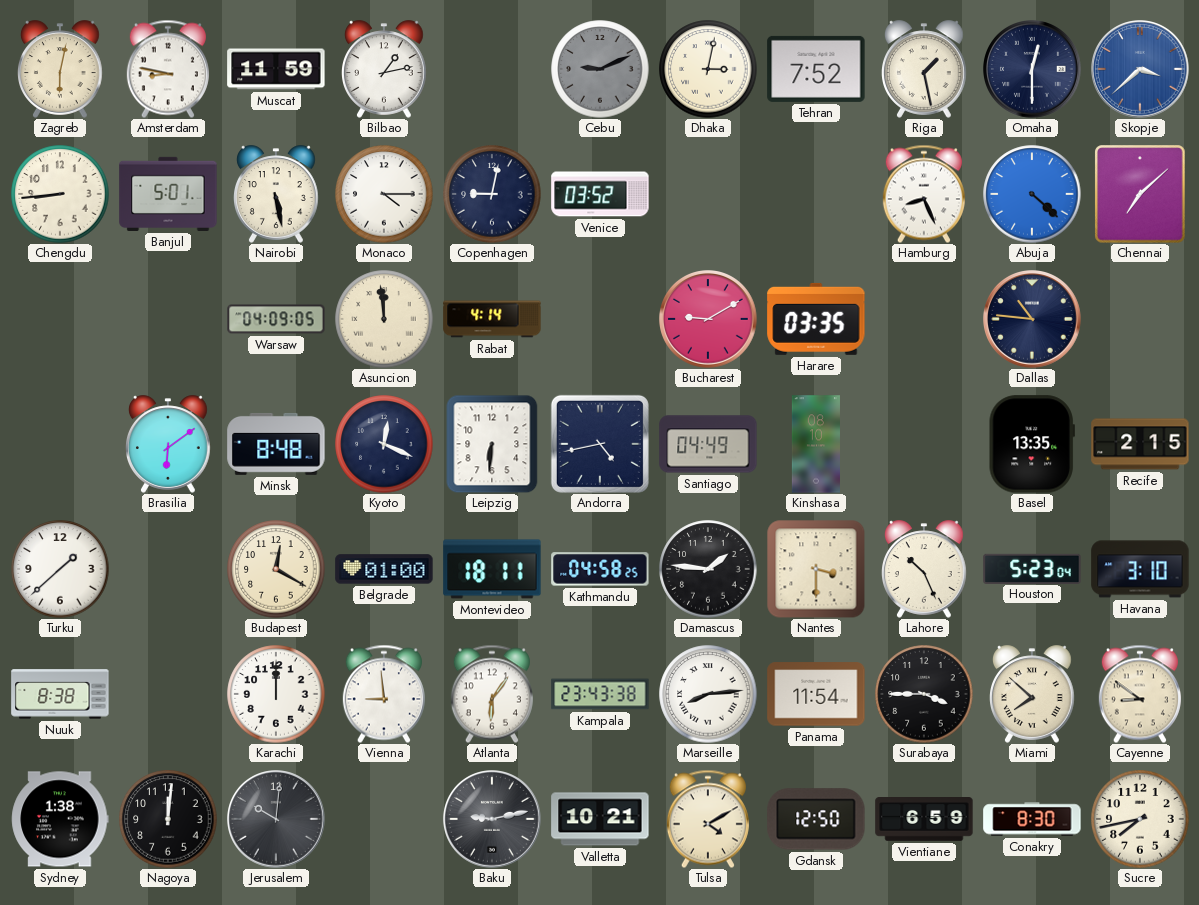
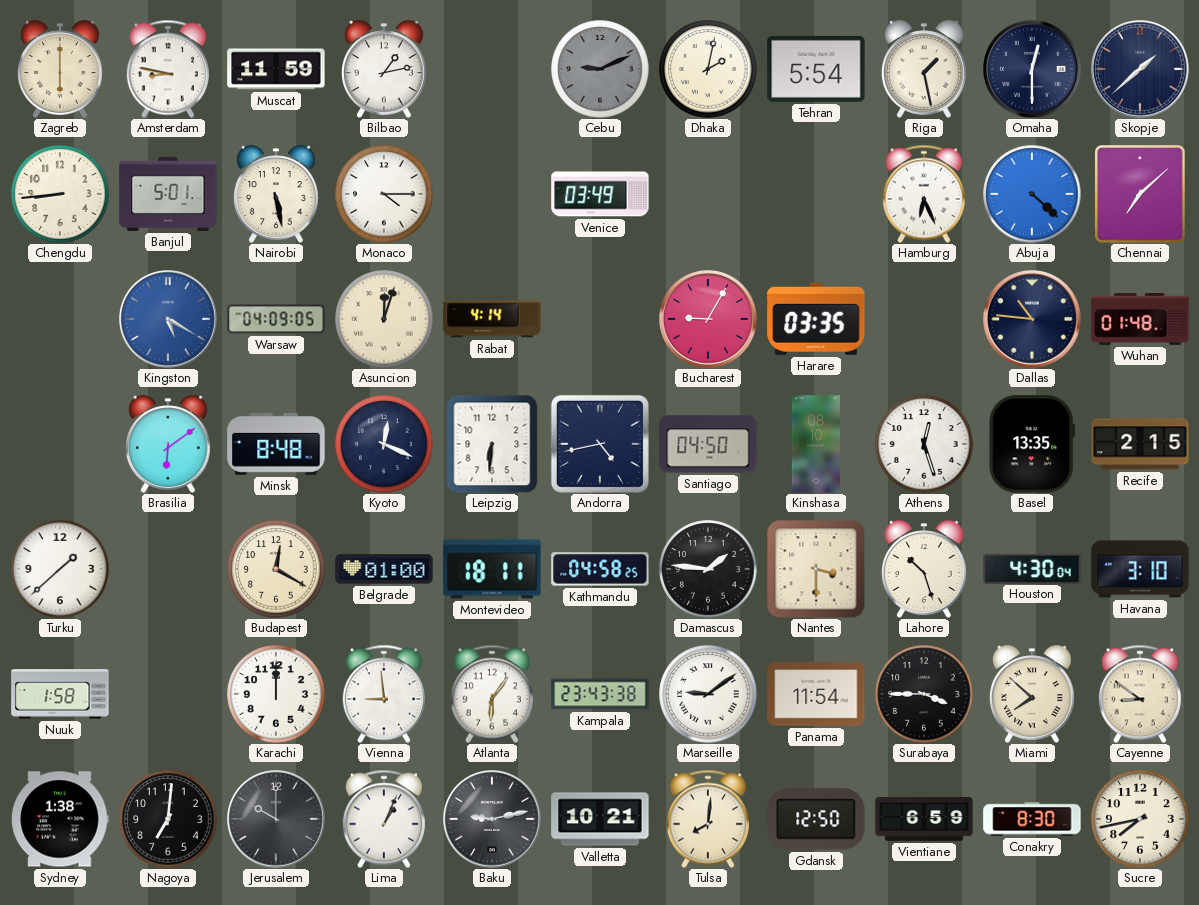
Zagreb: 6:02 -> 6:00
Dhaka: 3:02 -> 2:02
Tehran: 7:52 -> 5:54
Skopje: 3:38 -> 1:38
Skopje dial: blue -> navy
Copenhagen: 9:02 -> none
Venice: 03:52 -> 03:49
Hamburg: 8:26 -> 6:26
Kingston: none -> 5:20
Asuncion: 11:59 -> 12:03
Bucharest: 9:10 -> 9:05
Wuhan: none -> 01:48
Santiago: 04:49 -> 04:50
Athens: none -> 12:27
Lahore: 10:26 -> 10:27
Houston: 5:23 -> 4:30
Nuuk: 8:38 -> 1:58
Marseille: 8:14 -> 9:09
Nagoya: 12:01 -> 7:01
Jerusalem: 10:01 -> 10:00
Lima: none -> 1:04
Tulsa: 4:10 -> 8:01
